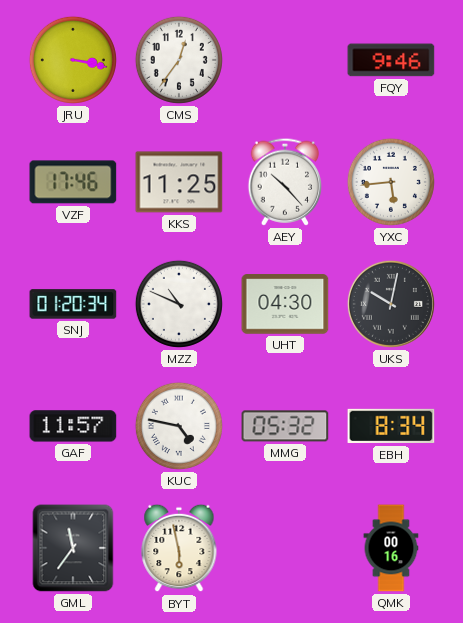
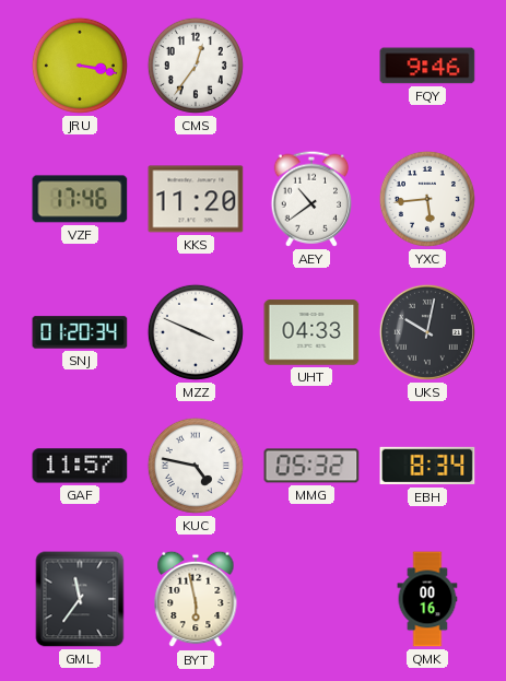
KKS: 11:25 -> 11:20
AEY: 10:23 -> 10:39
MZZ: 10:49 -> 3:49
UHT: 04:30 -> 04:33
